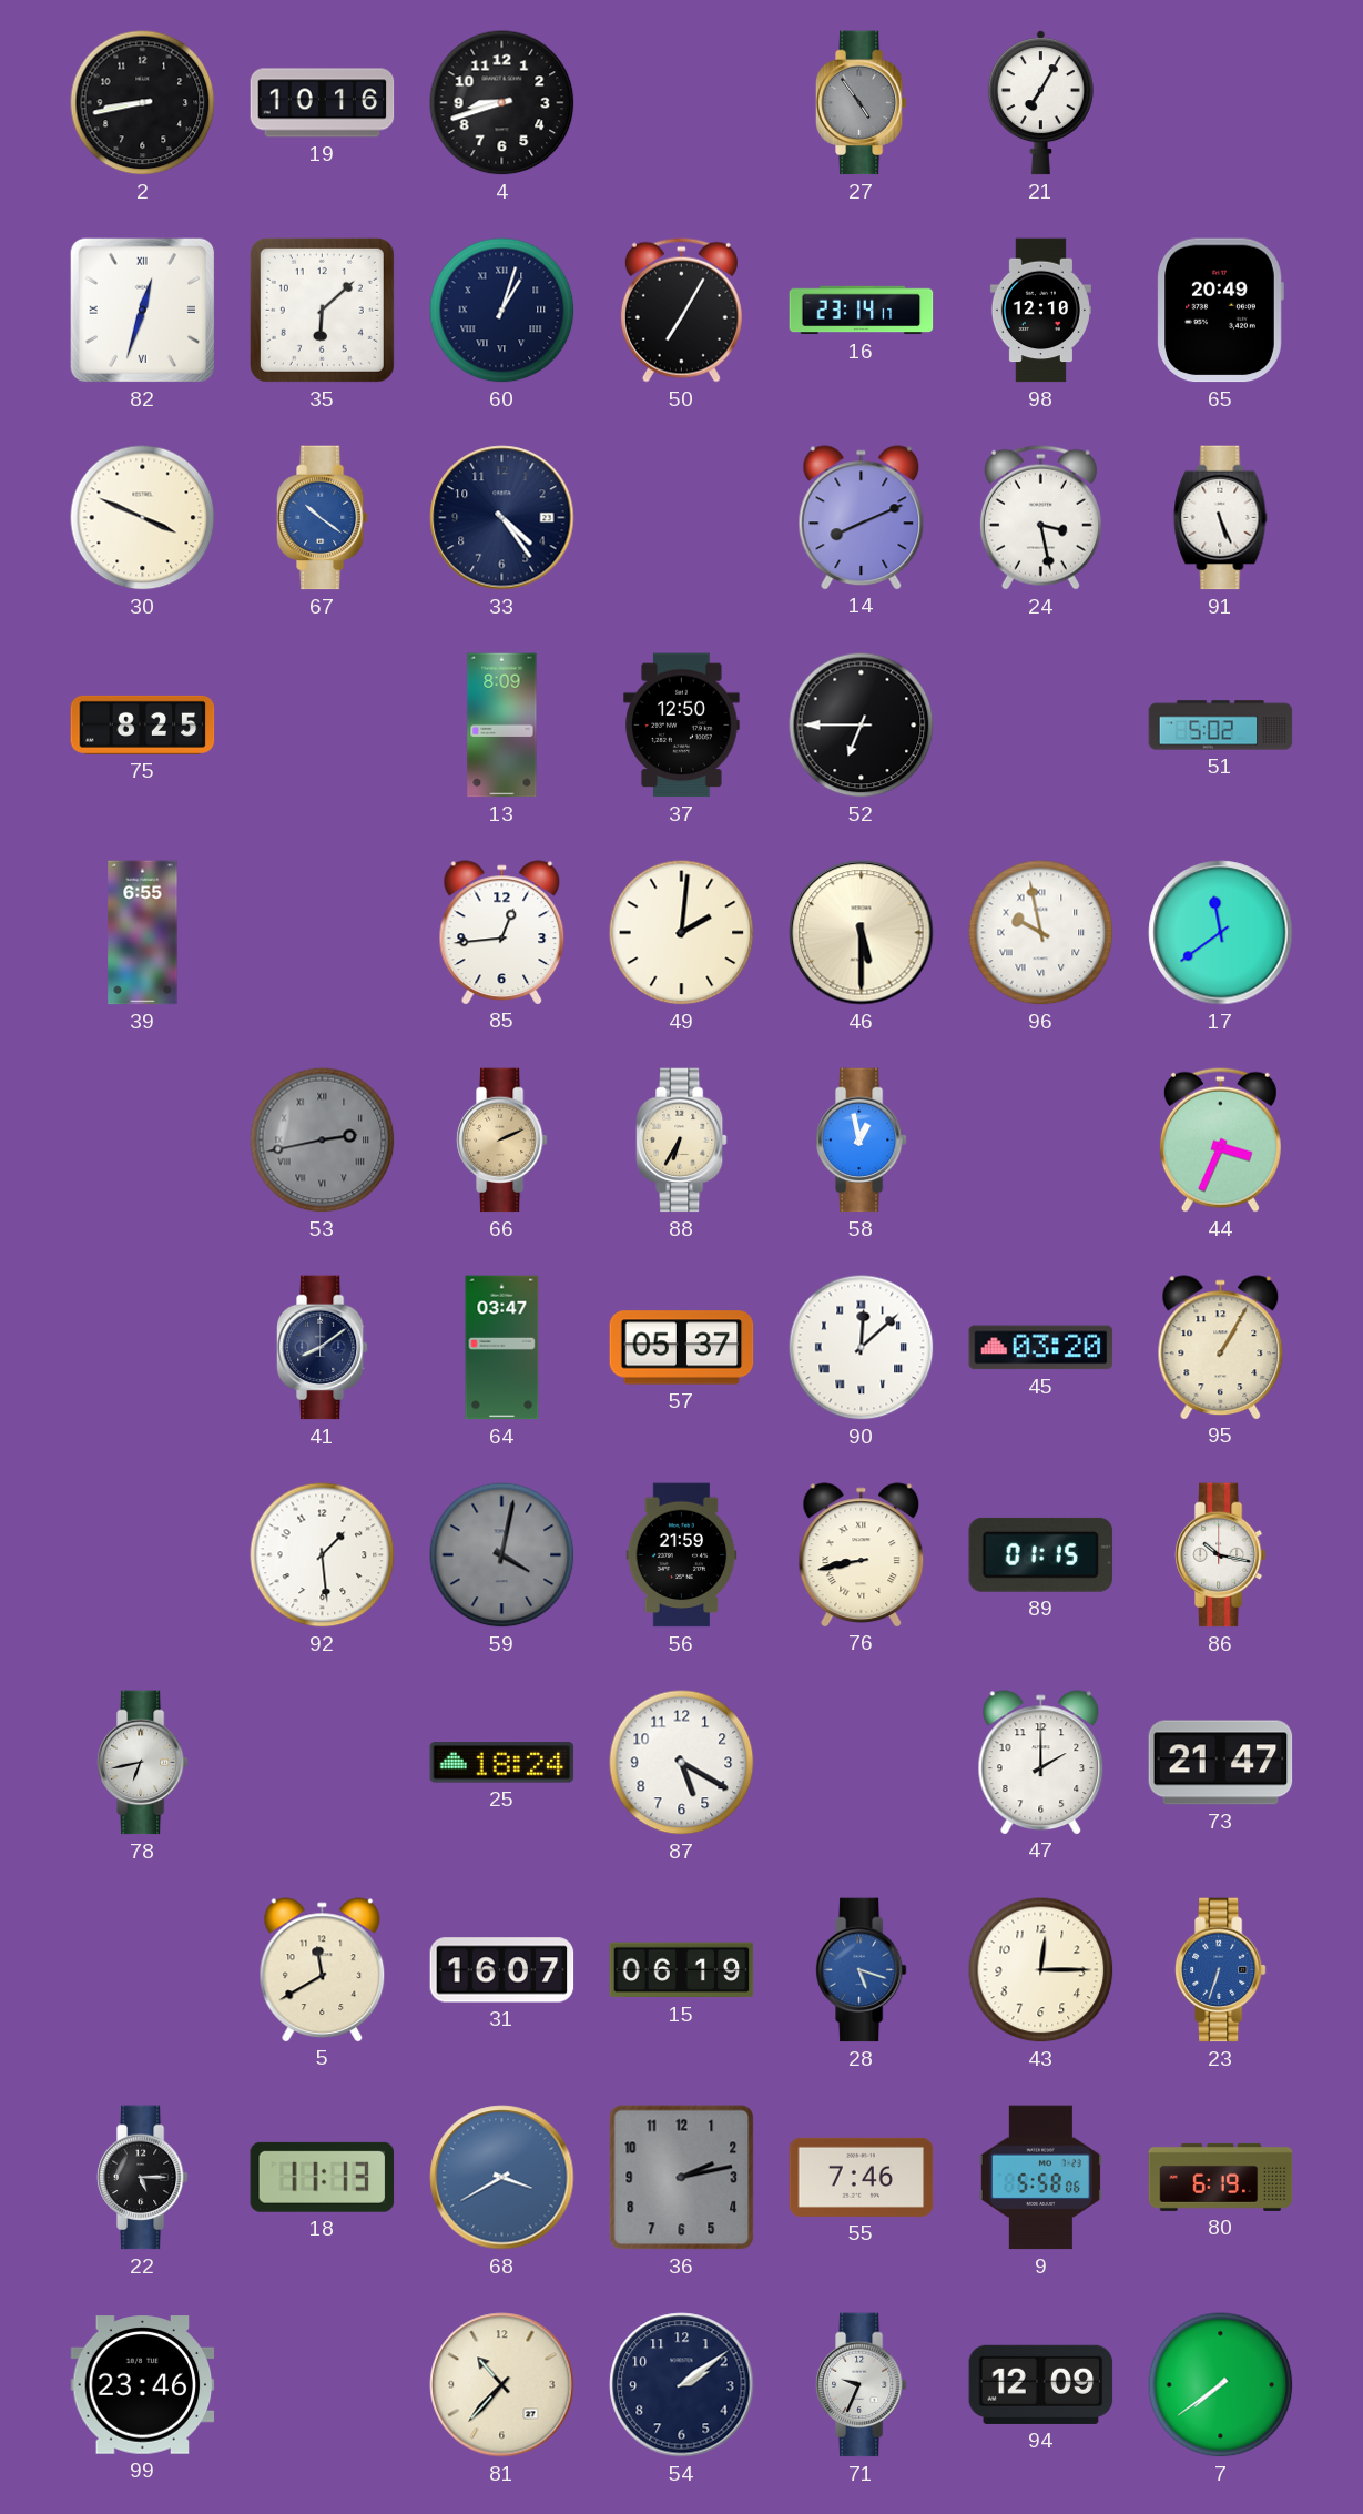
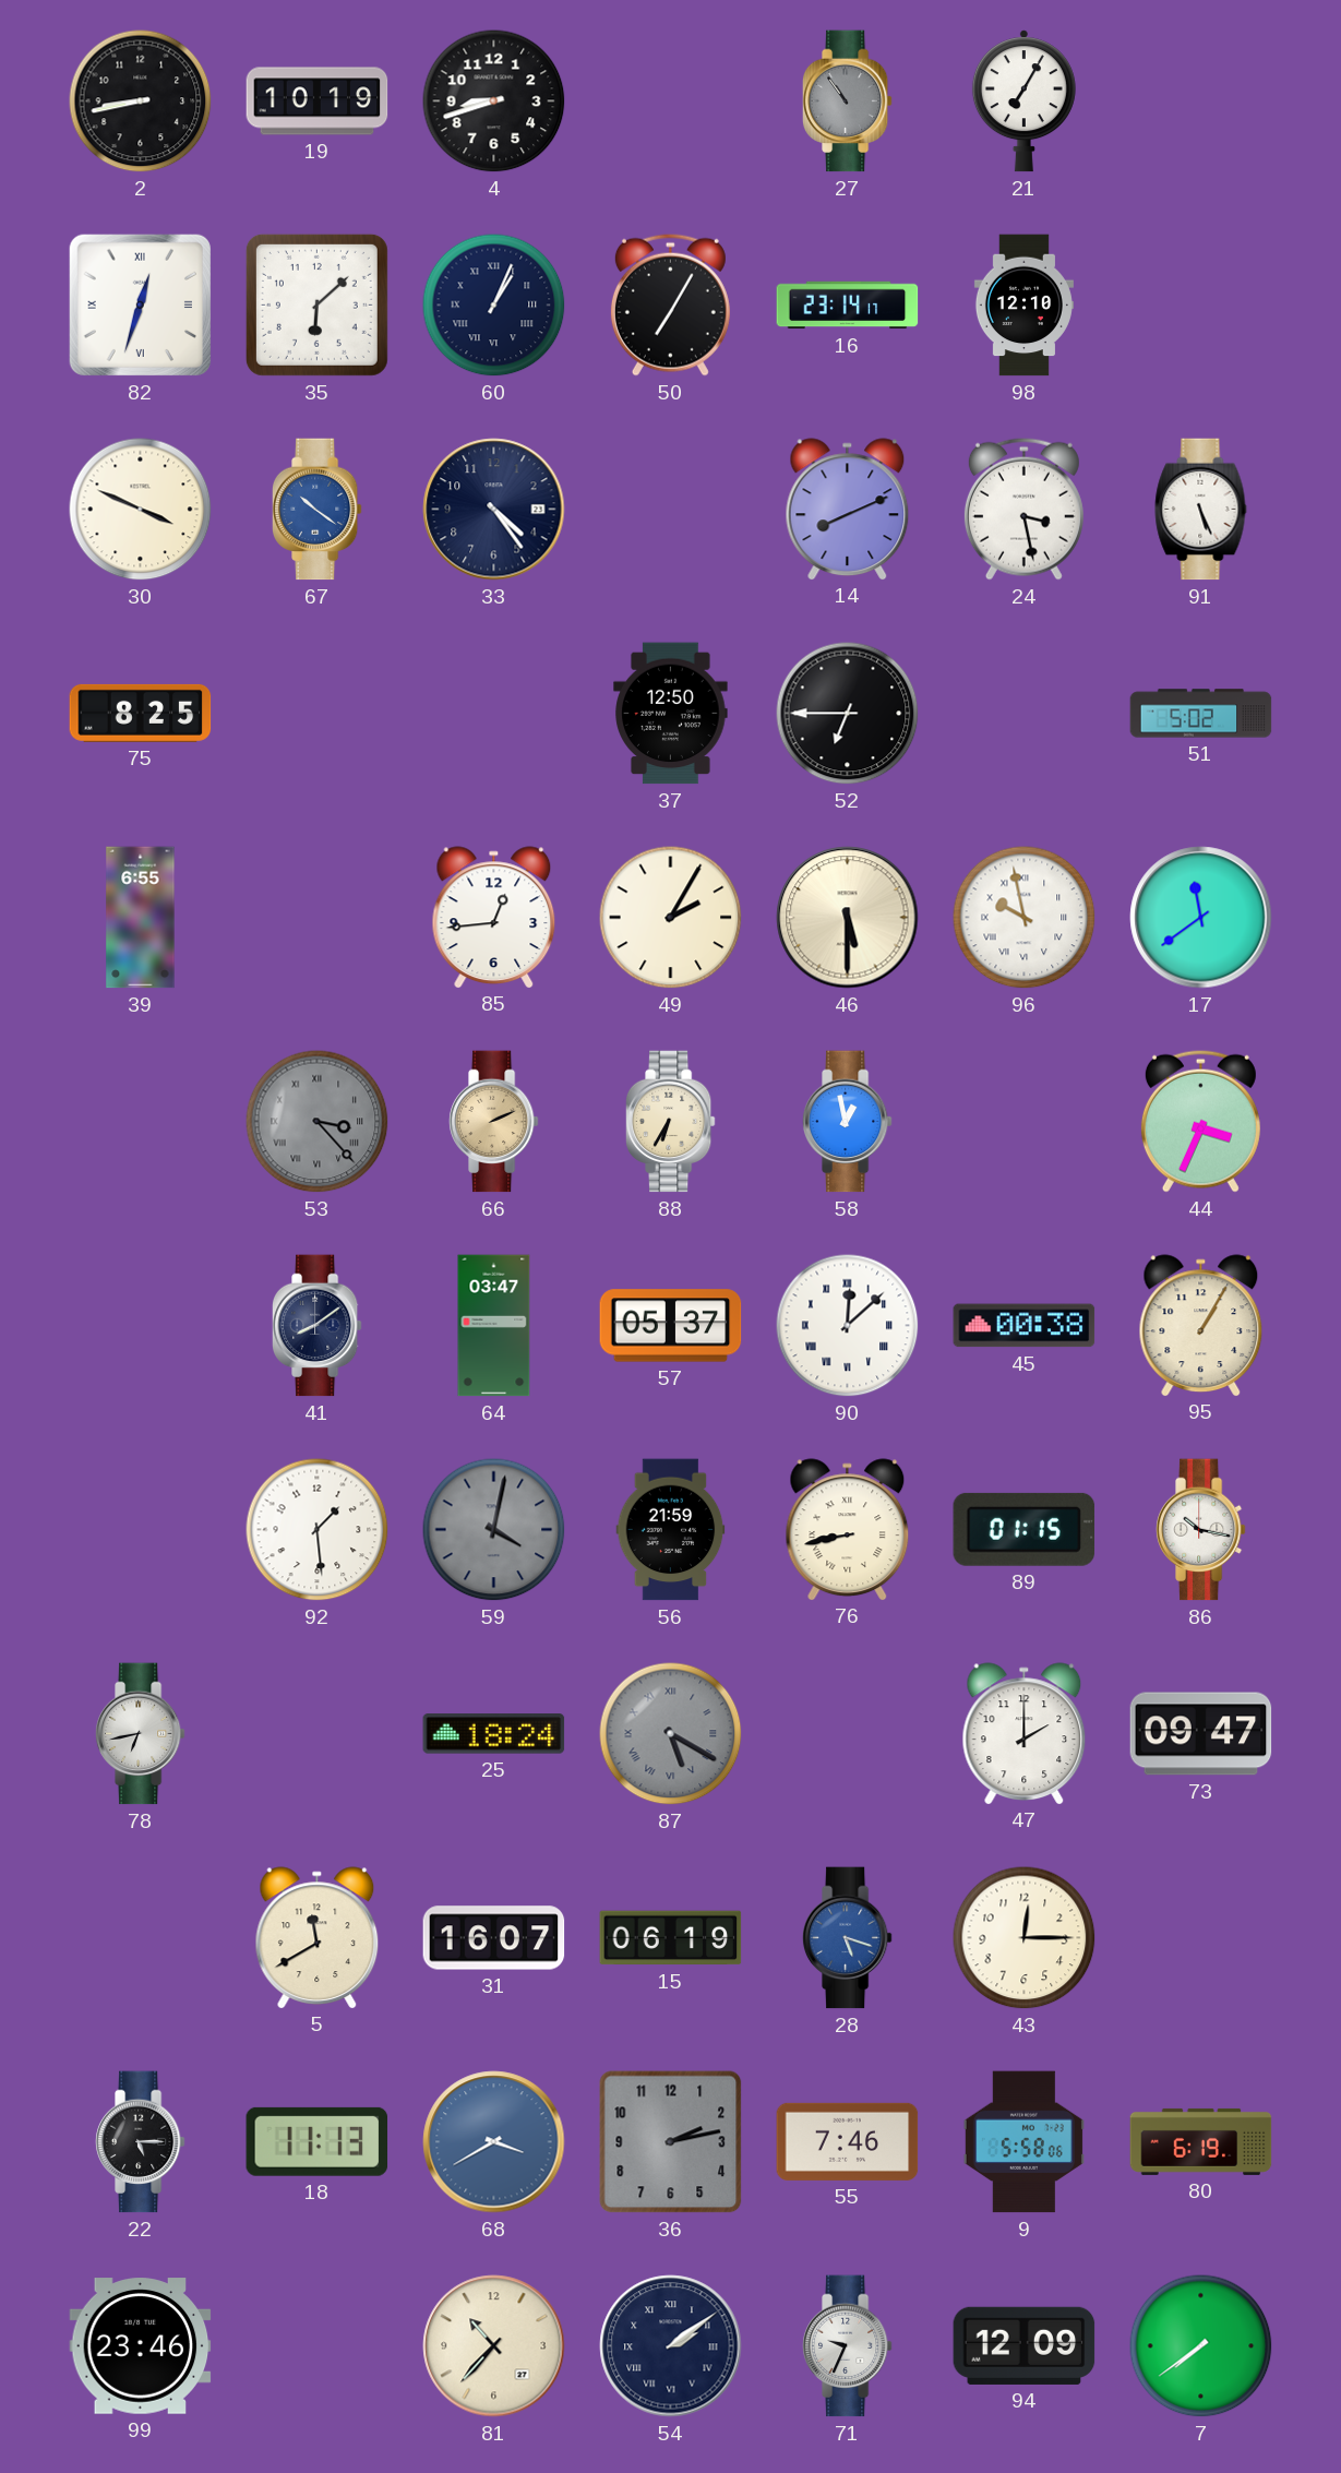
19: 10:16 -> 10:19
27: 4:54 -> 10:54
60: 1:03 -> 1:04
65: 20:49 -> none
13: 8:09 -> none
49: 2:01 -> 2:05
53: 2:43 -> 3:23
45: 03:20 -> 00:38
87 dial: white -> grey
87 numerals: Arabic -> Roman
73: 21:47 -> 09:47
23: 6:33 -> none
54 numerals: Arabic -> Roman
